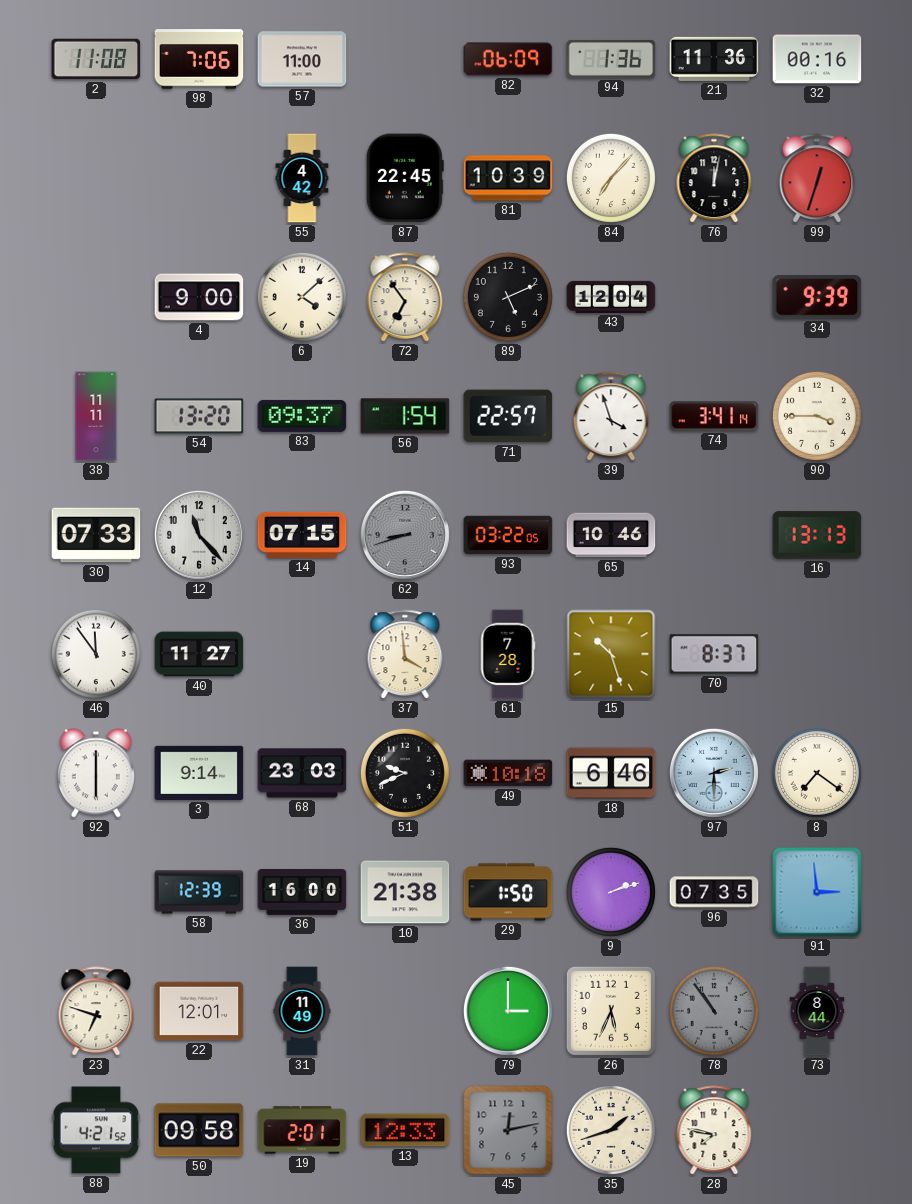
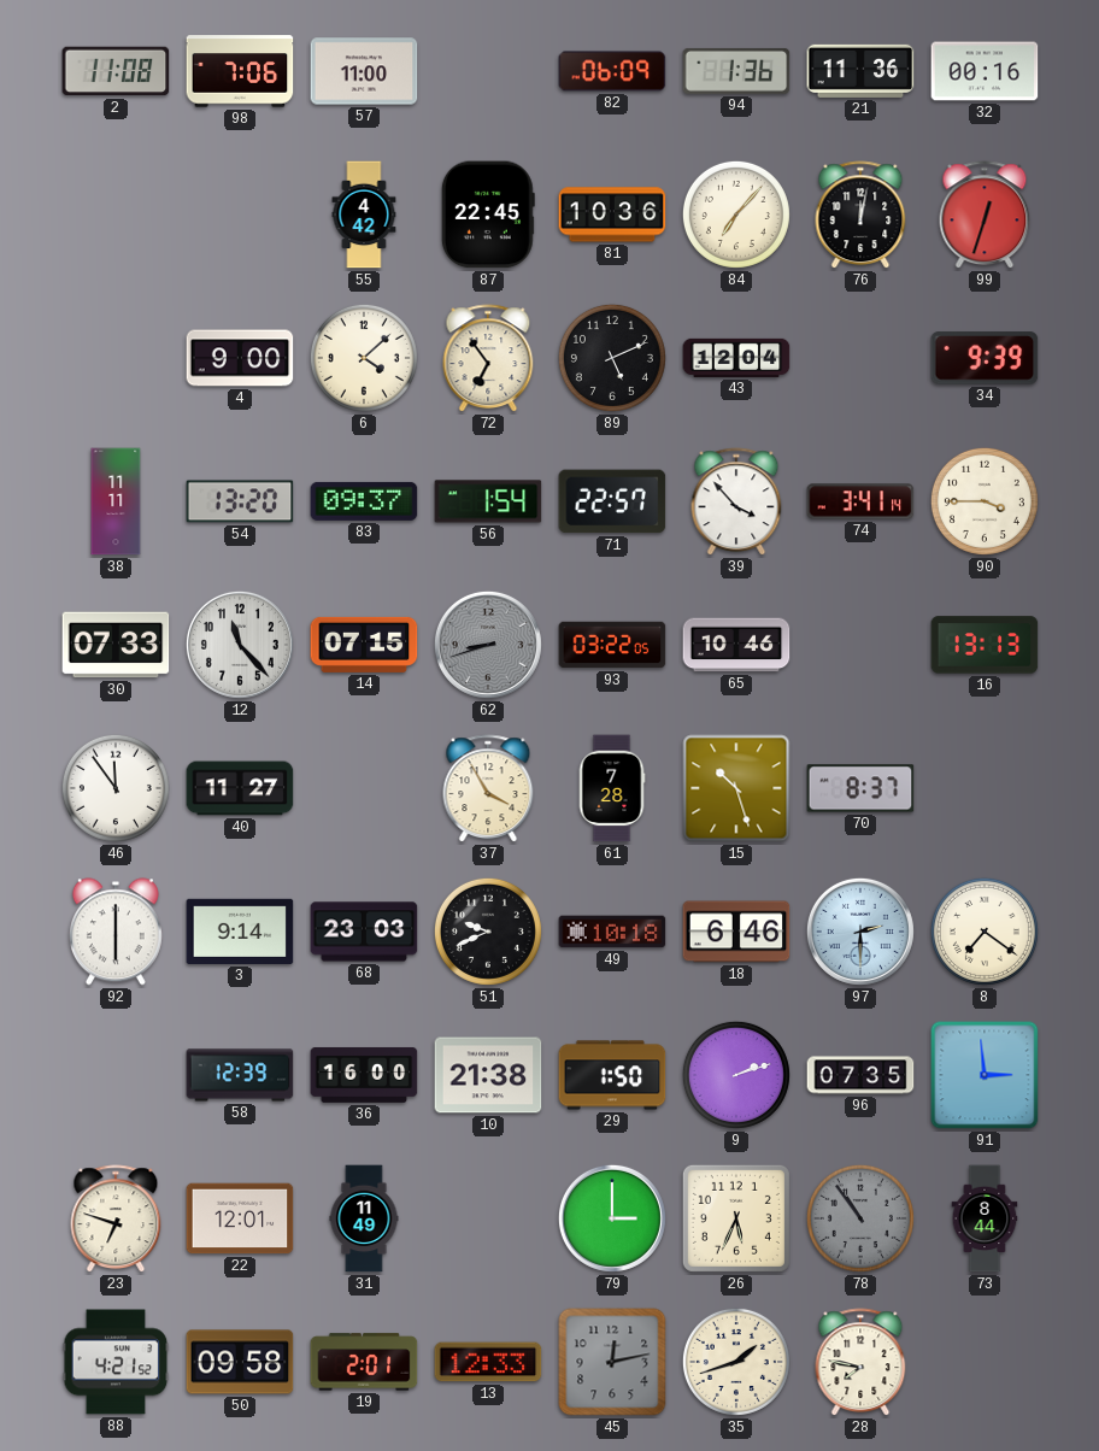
81: 10:39 -> 10:36
39: 3:57 -> 3:53
37: 3:59 -> 3:55
